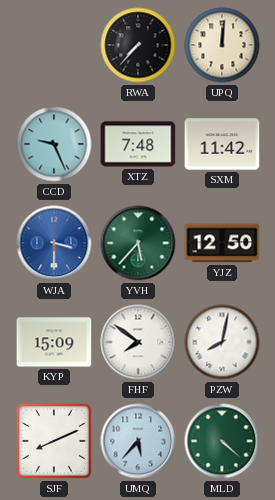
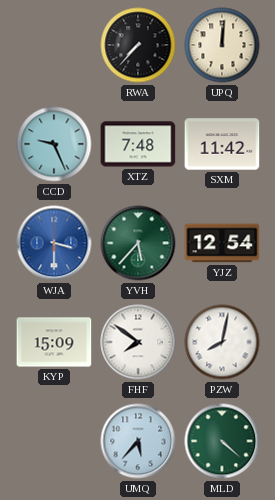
YJZ: 12:50 -> 12:54
SJF: 8:11 -> none
